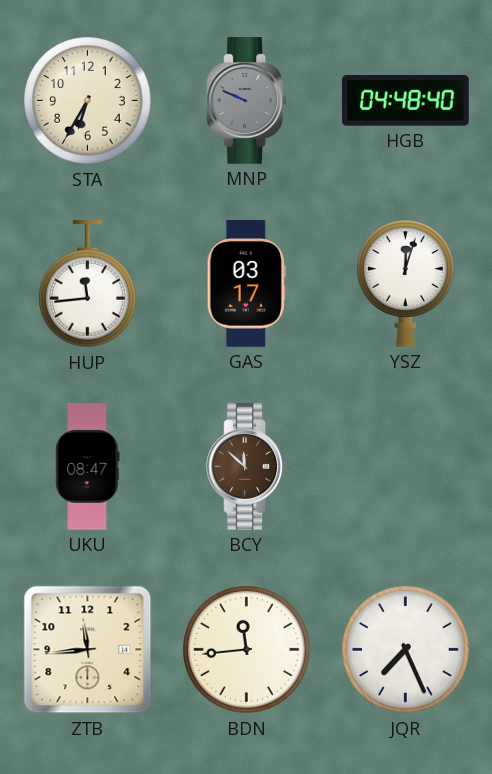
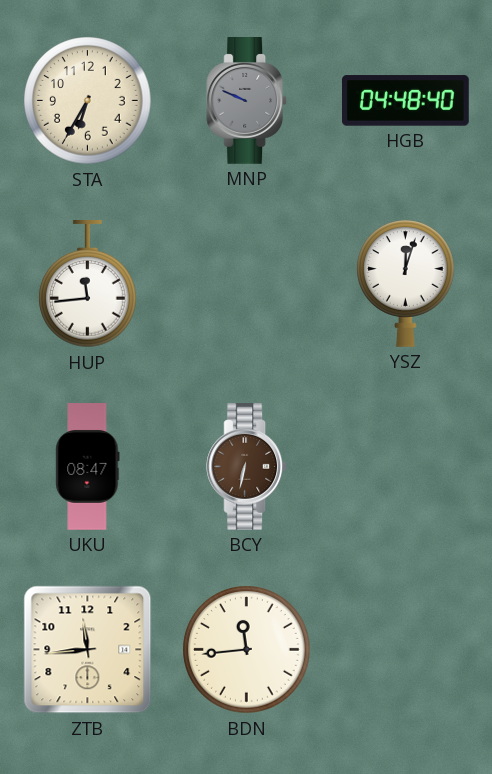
GAS: 03:17 -> none
BCY: 11:52 -> 6:32
JQR: 7:26 -> none
